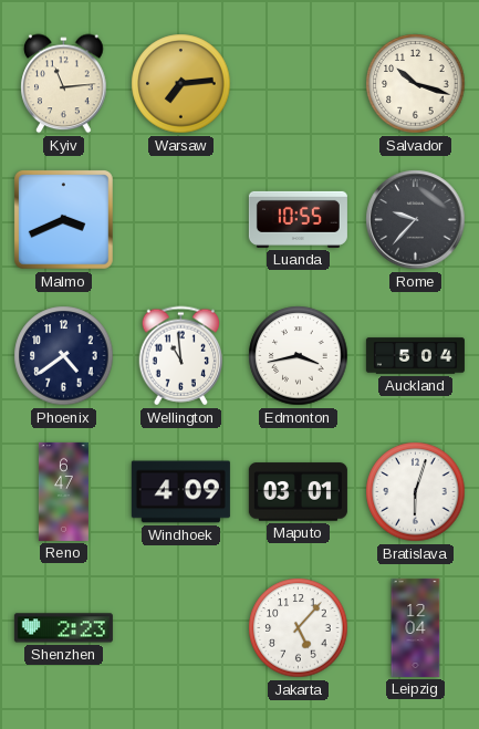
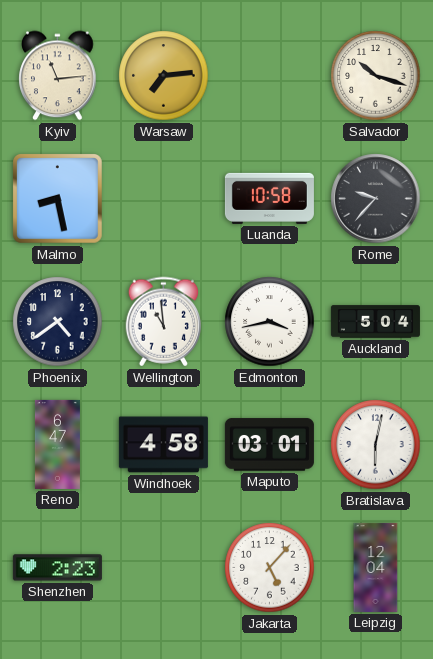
Malmo: 3:41 -> 8:28
Luanda: 10:55 -> 10:58
Windhoek: 4:09 -> 4:58
Bratislava: 6:03 -> 6:02
